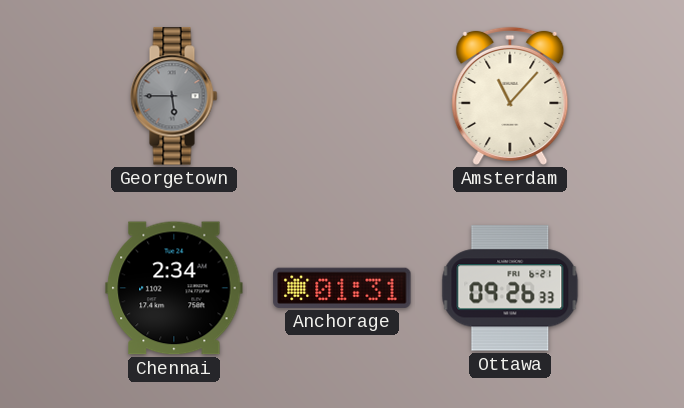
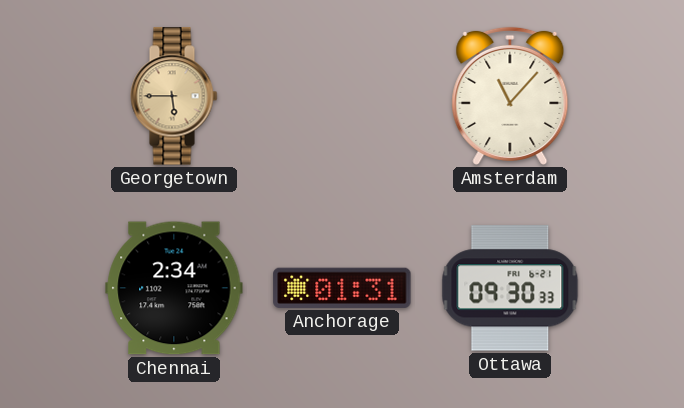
Georgetown dial: grey -> champagne
Ottawa: 09:26 -> 09:30
